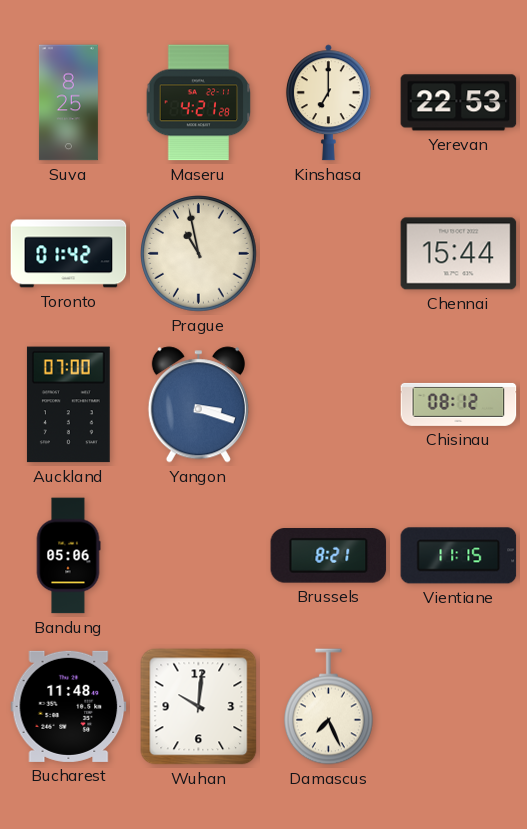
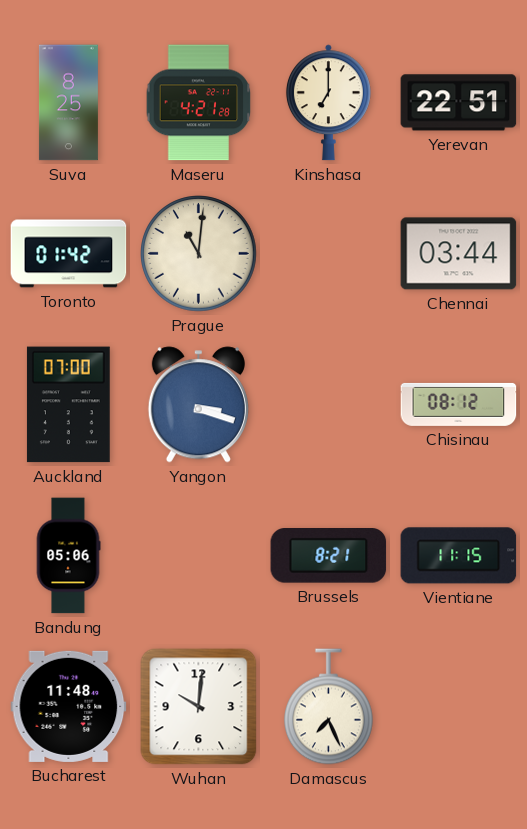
Yerevan: 22:53 -> 22:51
Prague: 10:58 -> 11:01
Chennai: 15:44 -> 03:44
